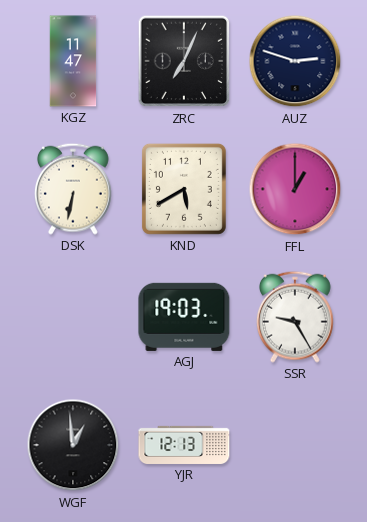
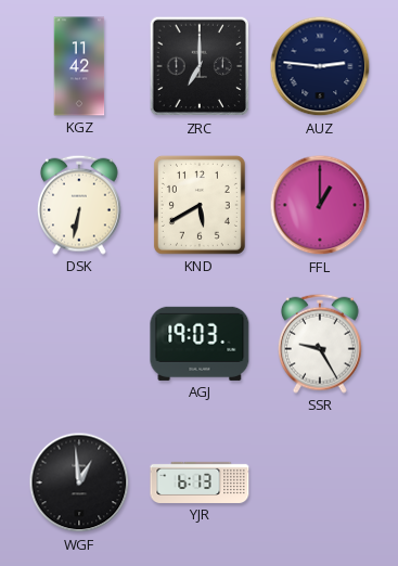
KGZ: 11:47 -> 11:42
ZRC: 7:04 -> 7:00
AUZ: 2:48 -> 2:46
YJR: 12:13 -> 6:13
